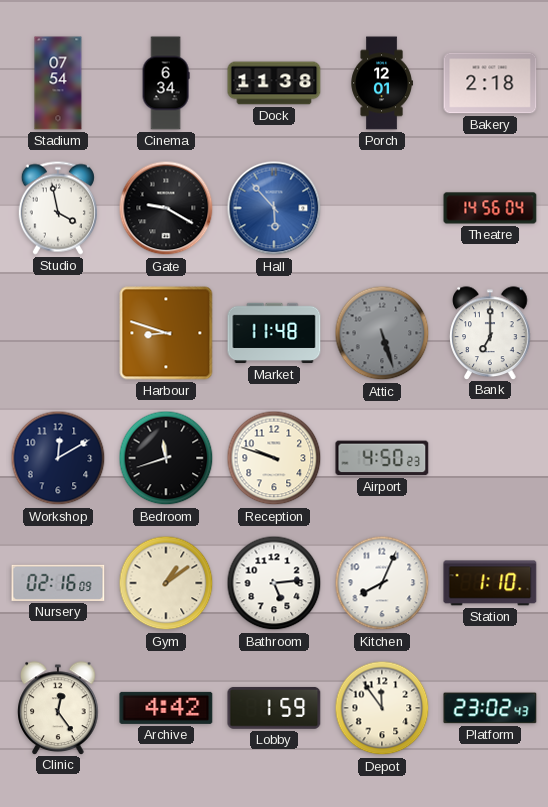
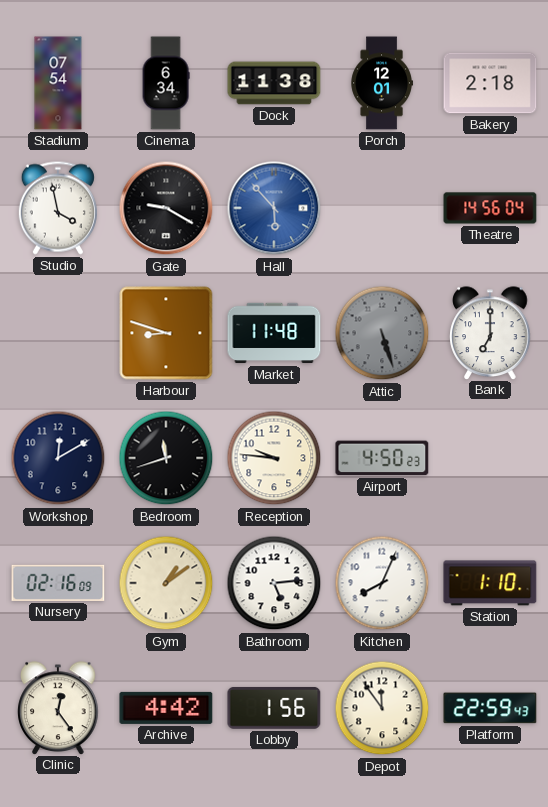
Reception: 9:48 -> 9:46
Lobby: 1:59 -> 1:56
Platform: 23:02 -> 22:59
